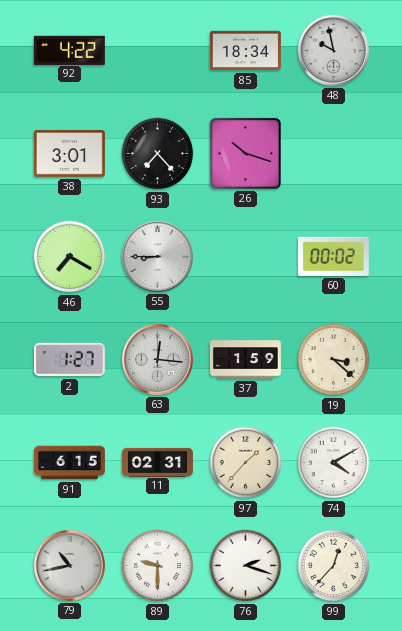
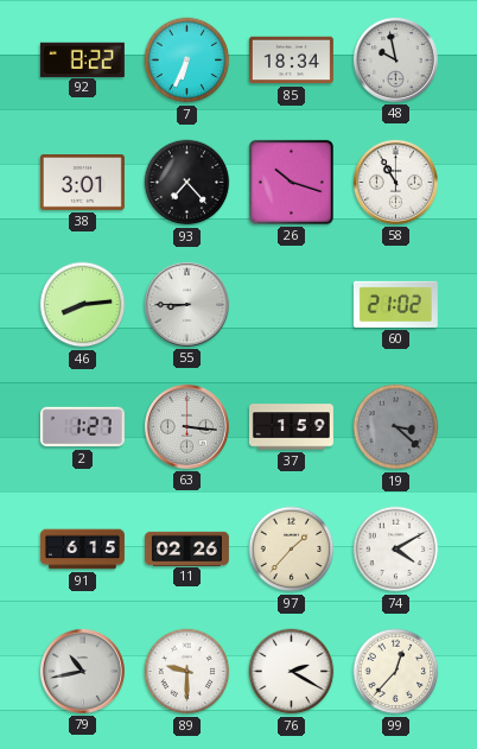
92: 4:22 -> 8:22
7: none -> 6:34
58: none -> 10:55
46: 7:20 -> 8:14
60: 00:02 -> 21:02
63: 12:16 -> 3:16
19 dial: cream -> grey
11: 02:31 -> 02:26
76: 2:18 -> 2:20
